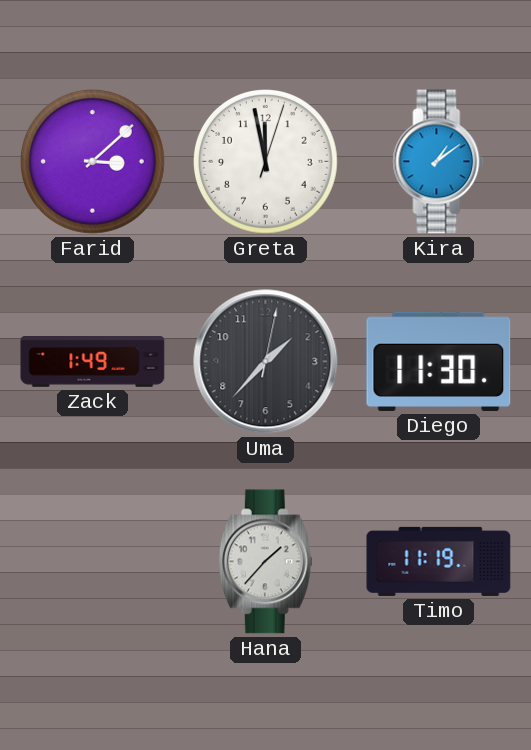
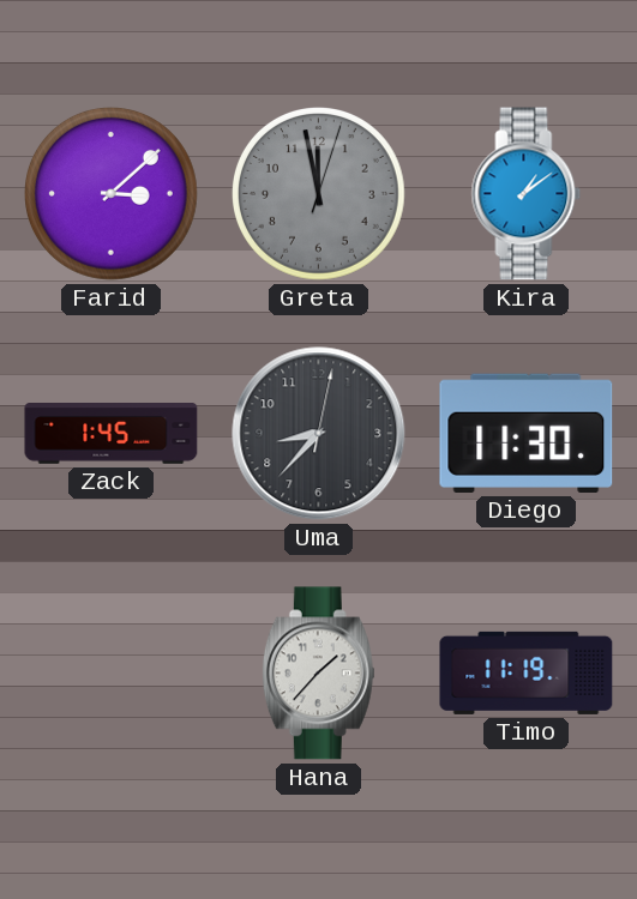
Greta dial: white -> grey
Zack: 1:49 -> 1:45
Uma: 1:37 -> 8:37
